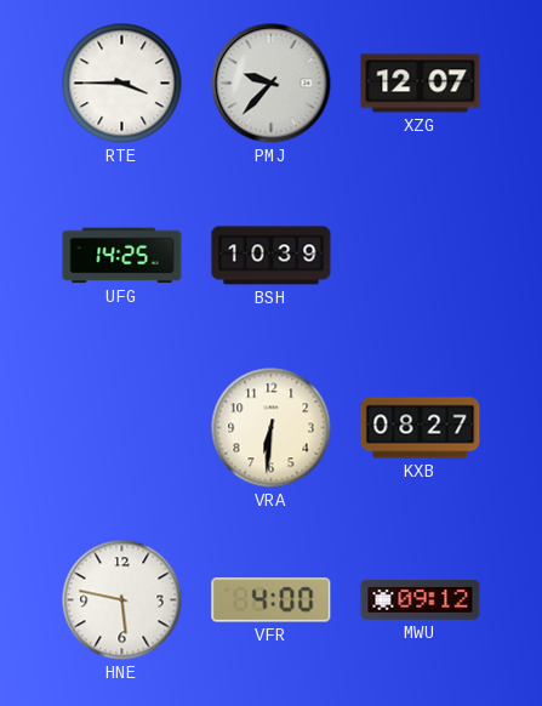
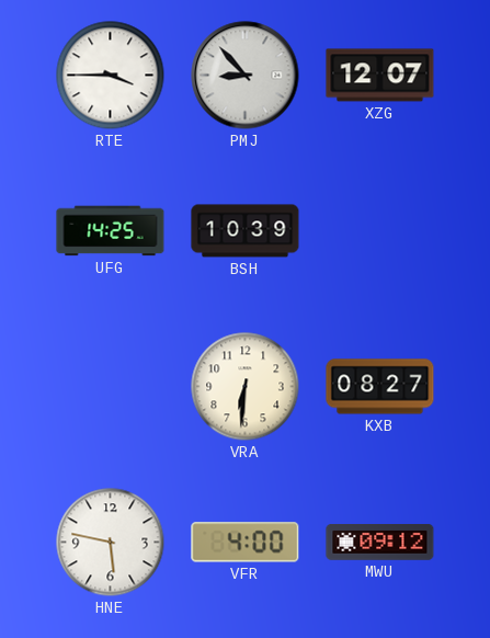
PMJ: 9:37 -> 8:53
